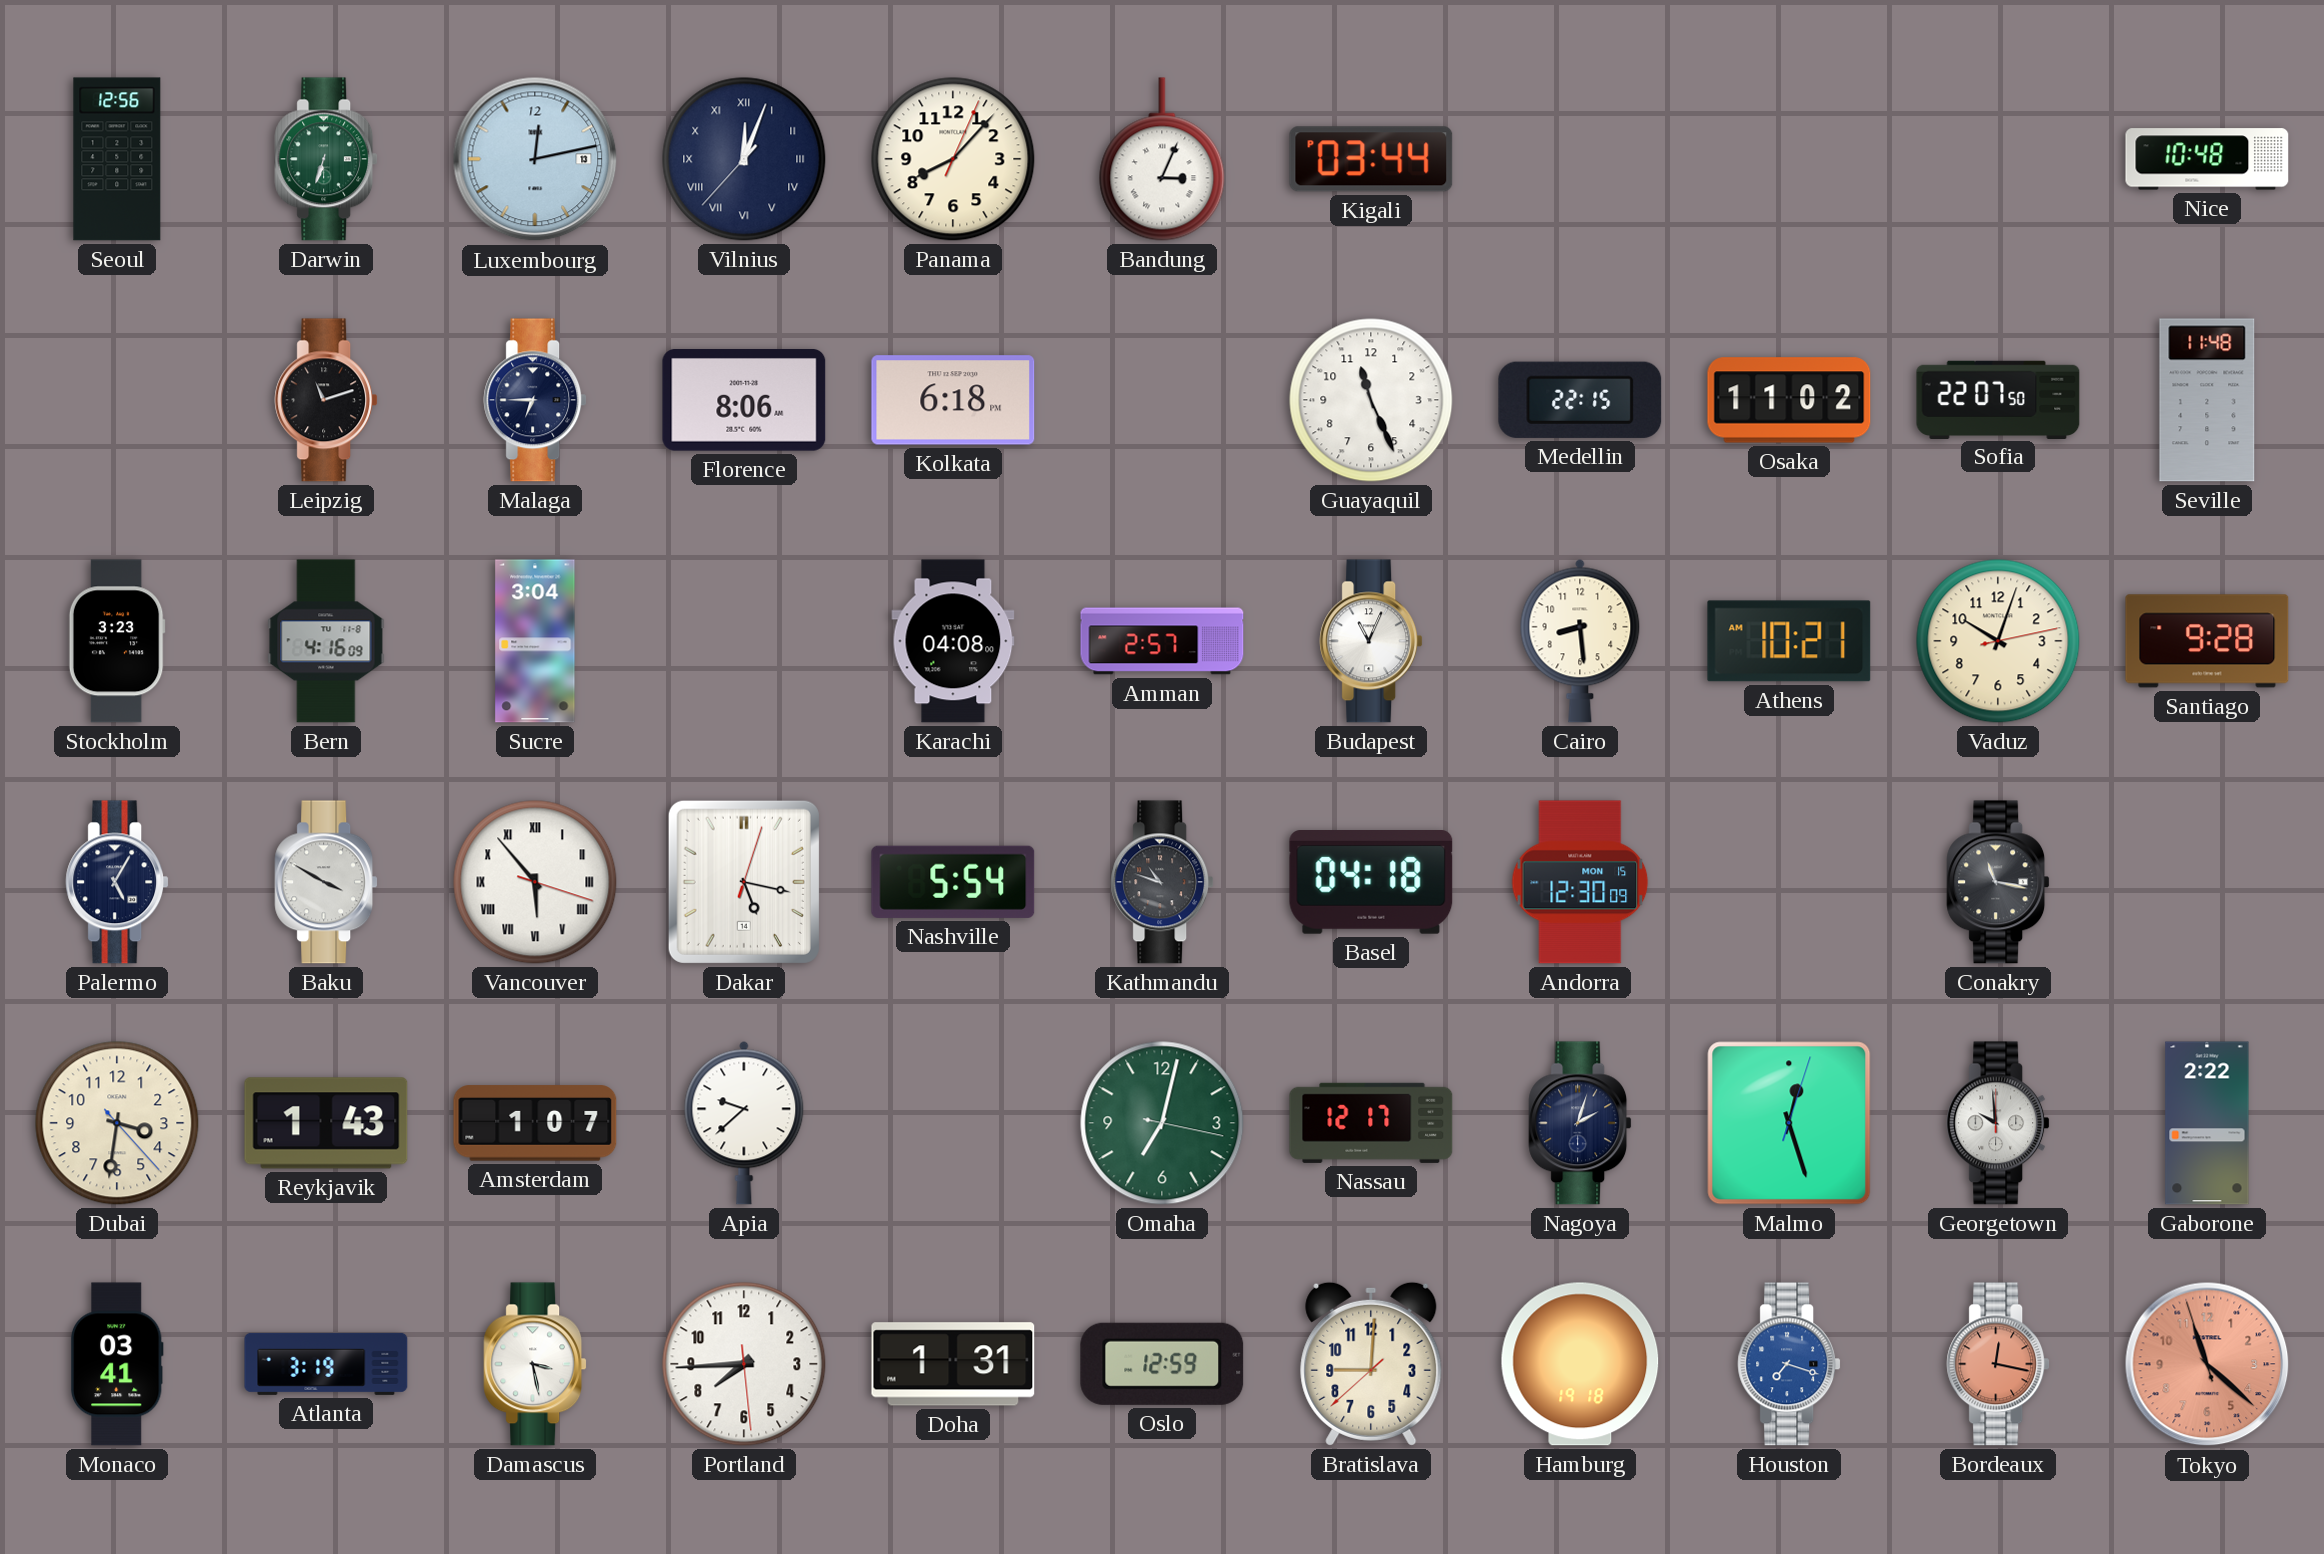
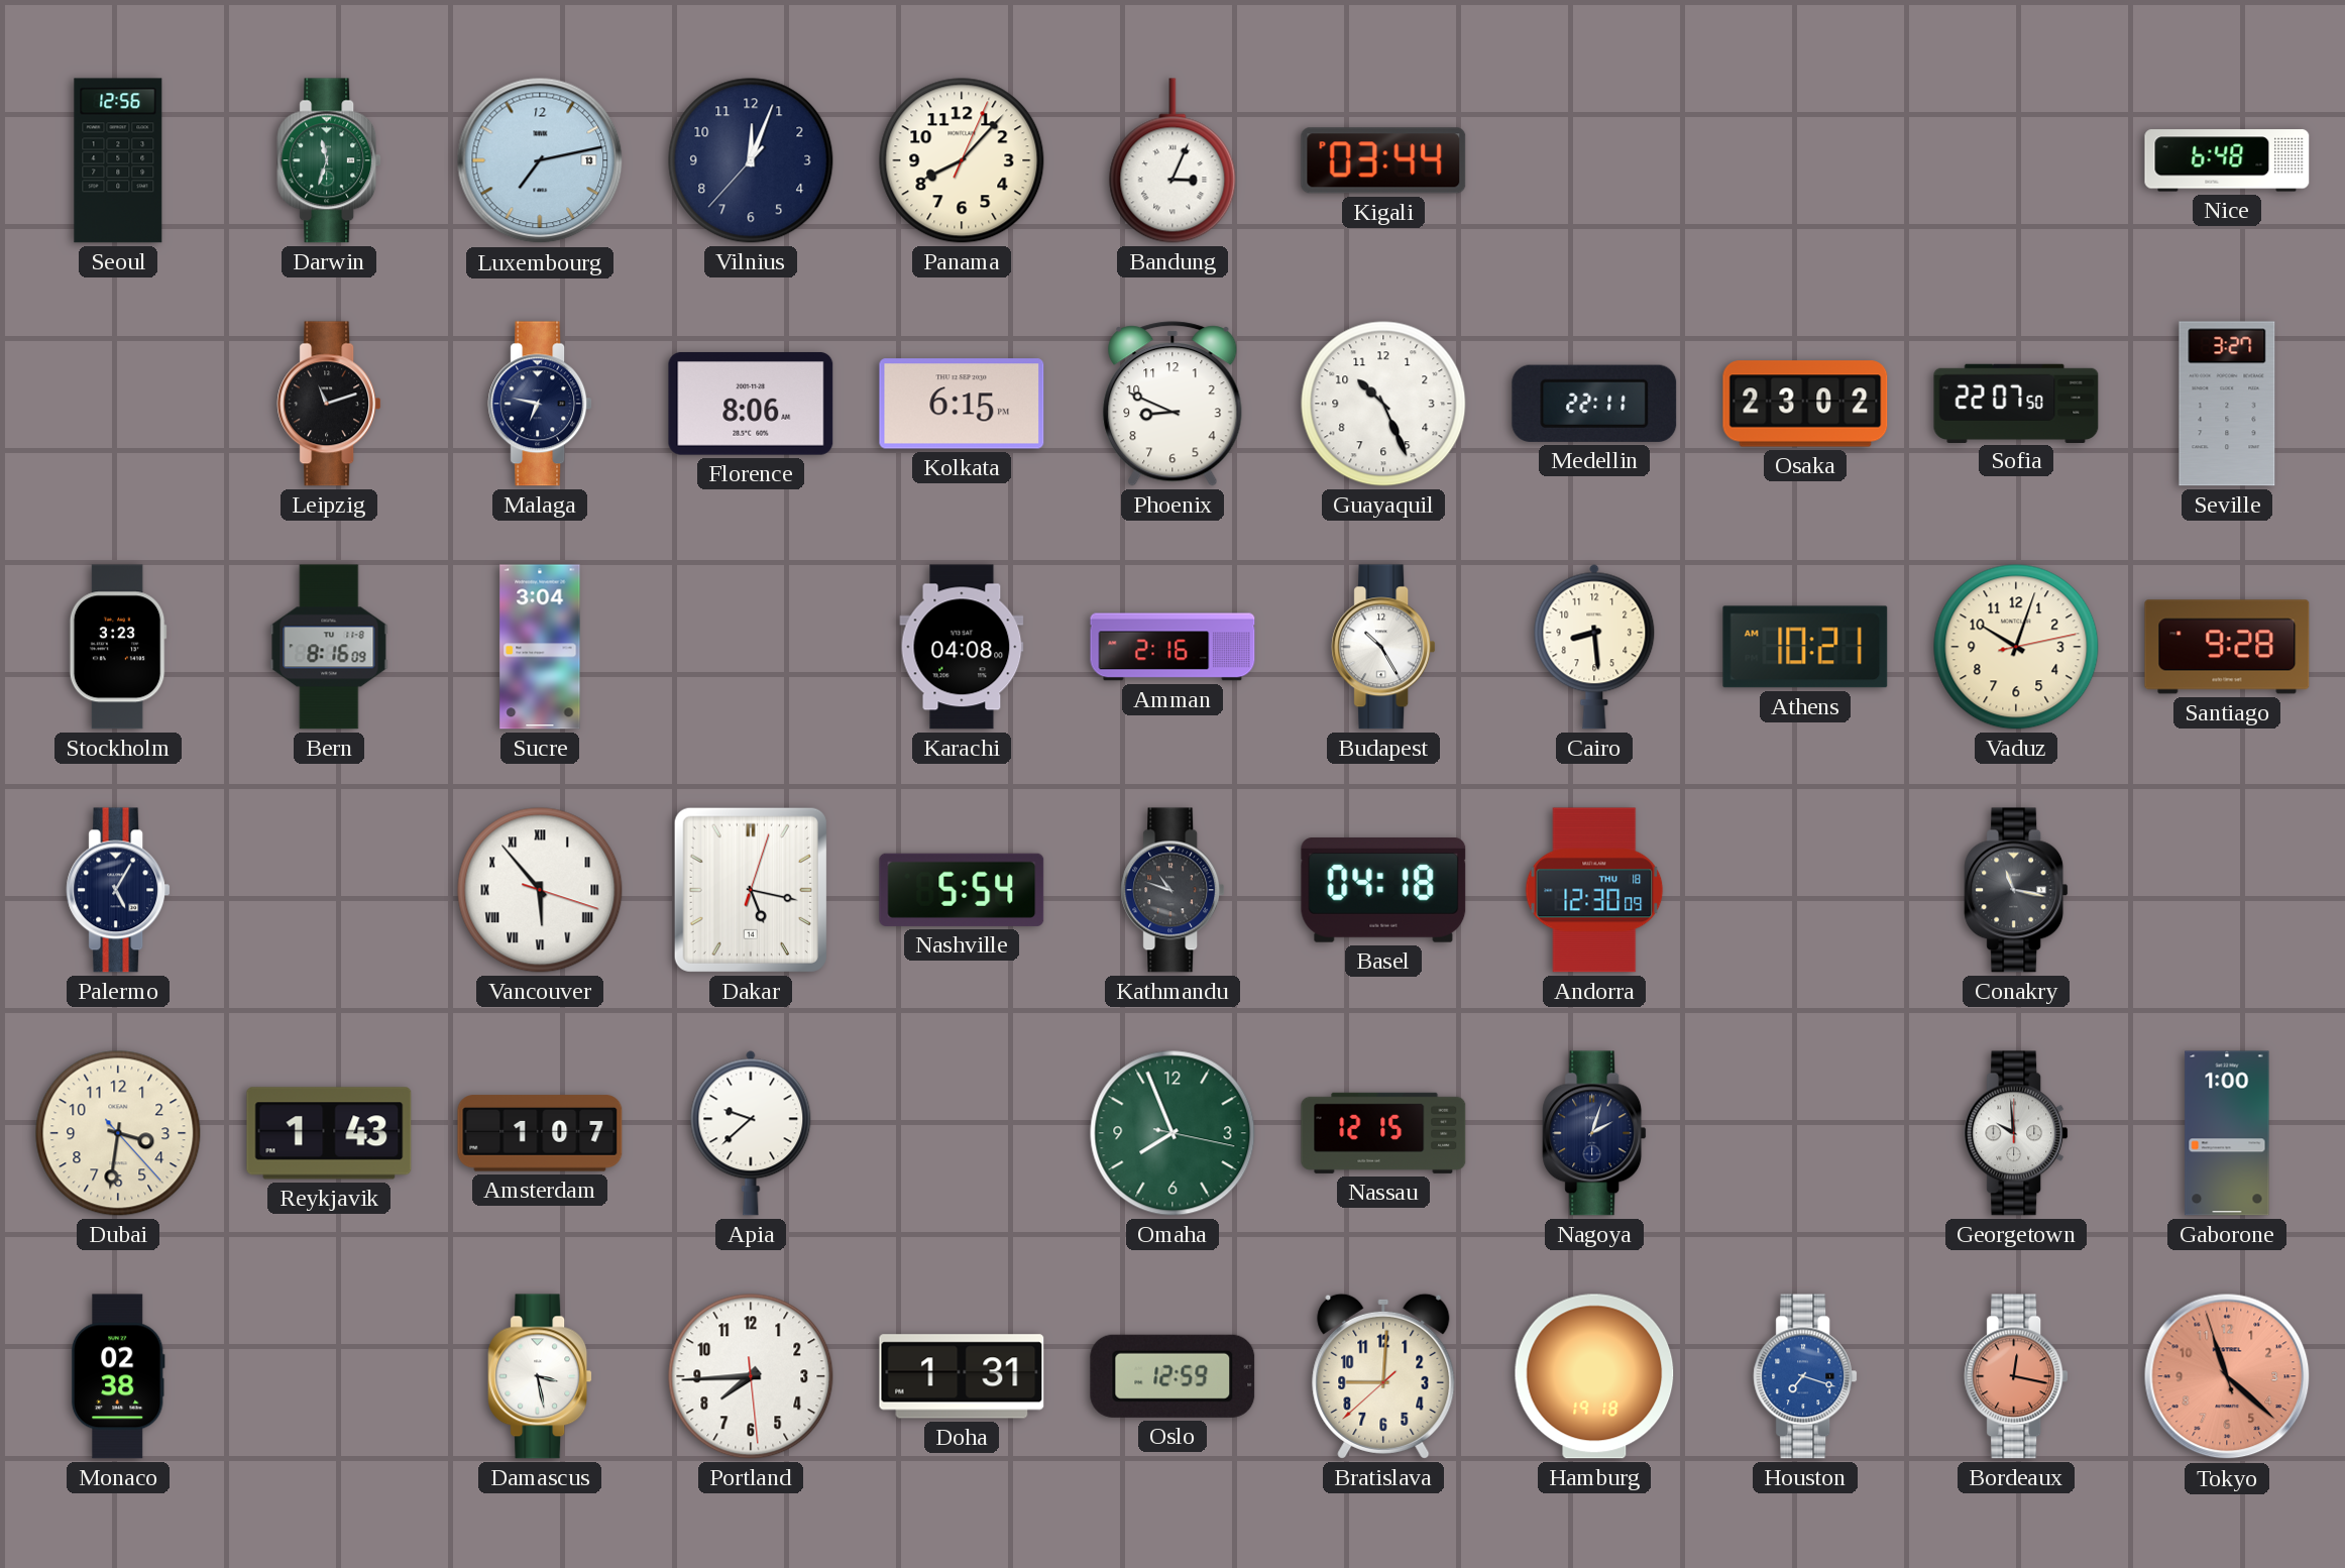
Darwin: 6:33 -> 11:33
Luxembourg: 12:13 -> 7:13
Vilnius numerals: Roman -> Arabic
Nice: 10:48 -> 6:48
Malaga: 6:45 -> 6:47
Kolkata: 6:18 -> 6:15
Phoenix: none -> 8:49
Guayaquil: 11:26 -> 10:26
Medellin: 22:15 -> 22:11
Osaka: 11:02 -> 23:02
Seville: 11:48 -> 3:27
Bern: 4:16 -> 8:16
Amman: 2:57 -> 2:16
Budapest: 11:04 -> 10:25
Baku: 3:50 -> none
Andorra date: MON 15 -> THU 18
Omaha: 7:02 -> 7:56
Nassau: 12:17 -> 12:15
Malmo: 12:27 -> none
Gaborone: 2:22 -> 1:00
Monaco: 03:41 -> 02:38
Atlanta: 3:19 -> none
